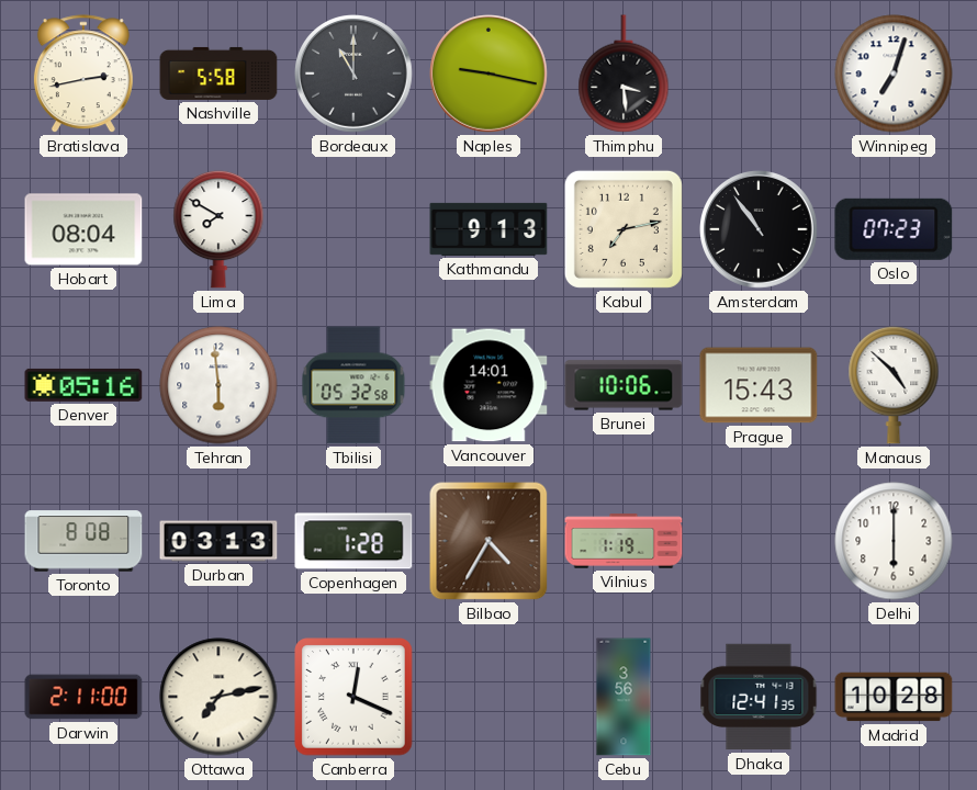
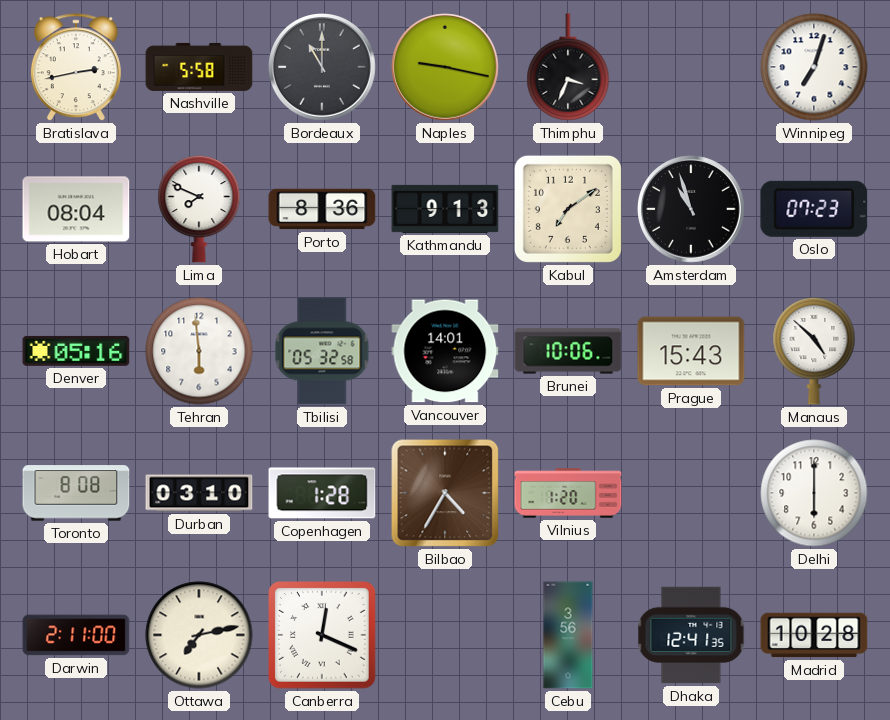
Thimphu: 3:29 -> 3:34
Lima: 7:50 -> 7:49
Porto: none -> 8:36
Kabul: 7:13 -> 7:09
Amsterdam: 10:54 -> 10:57
Durban: 03:13 -> 03:10
Vilnius: 1:19 -> 1:20
